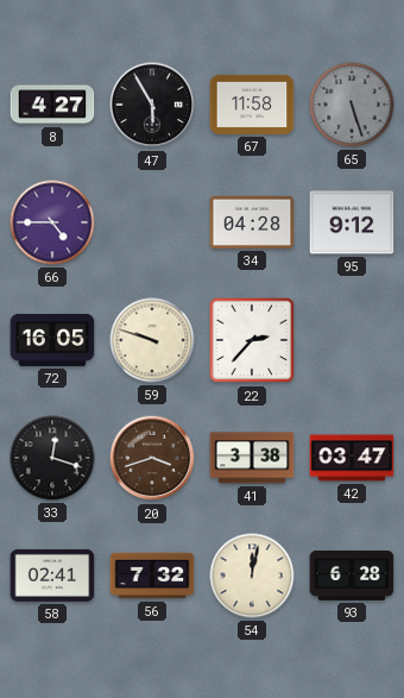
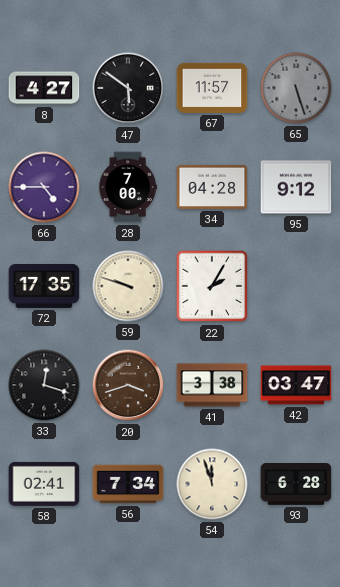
47: 5:55 -> 5:51
67: 11:58 -> 11:57
28: none -> 7:00
72: 16:05 -> 17:35
22: 2:37 -> 2:05
56: 7:32 -> 7:34
54: 12:02 -> 11:57
